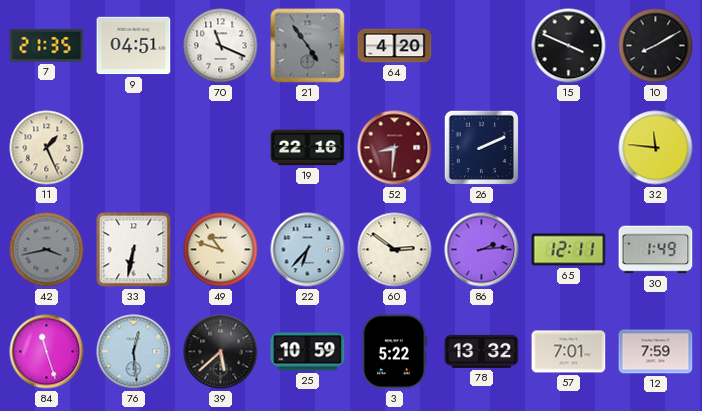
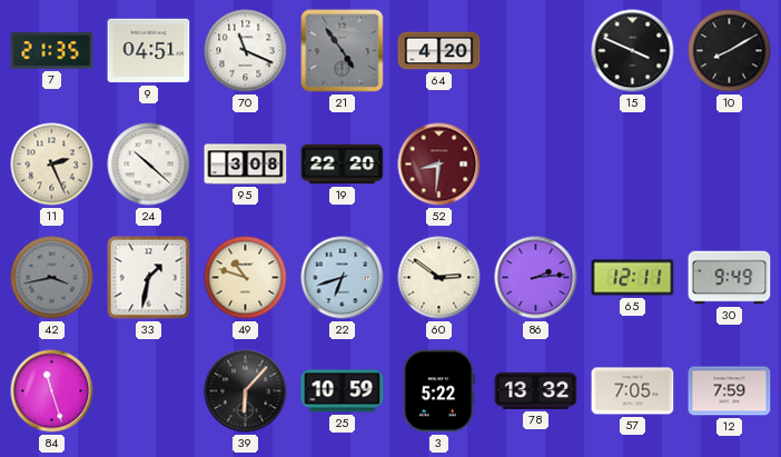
11: 1:26 -> 2:26
24: none -> 10:22
95: none -> 3:08
19: 22:16 -> 22:20
26: 2:11 -> none
32: 11:46 -> none
33: 6:32 -> 1:32
22: 6:37 -> 6:42
30: 1:49 -> 9:49
76: 12:29 -> none
39: 5:38 -> 6:07
57: 7:01 -> 7:05
